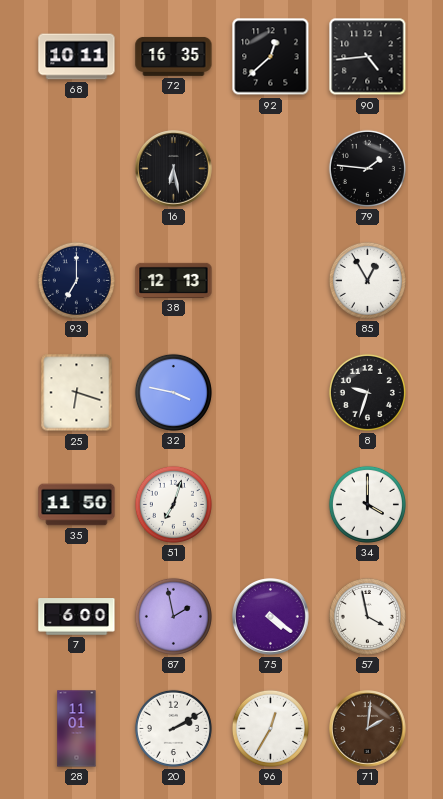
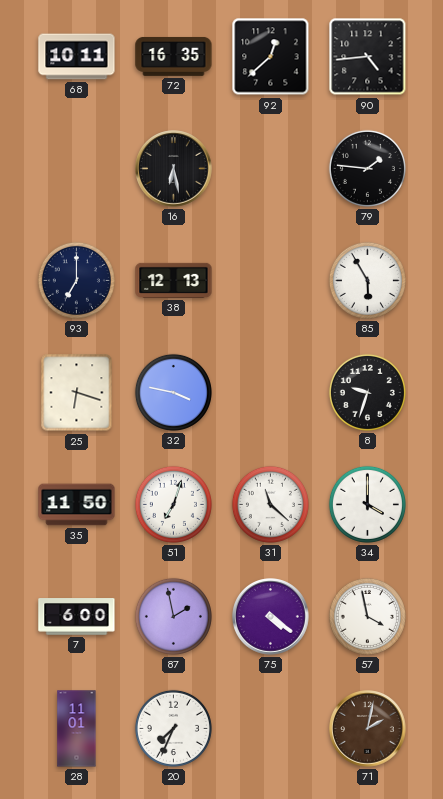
85: 12:55 -> 5:55
31: none -> 11:22
20: 2:10 -> 7:34
96: 12:35 -> none
71: 2:01 -> 2:02
